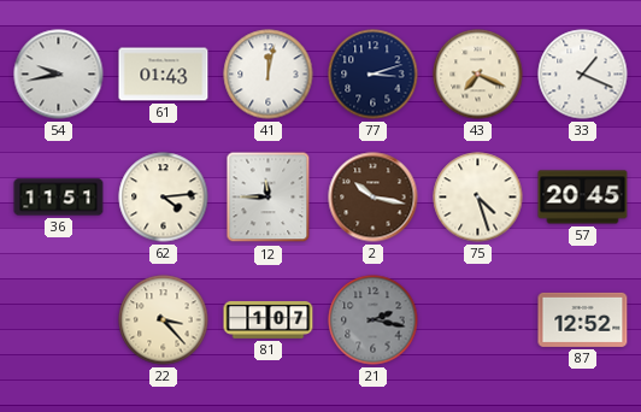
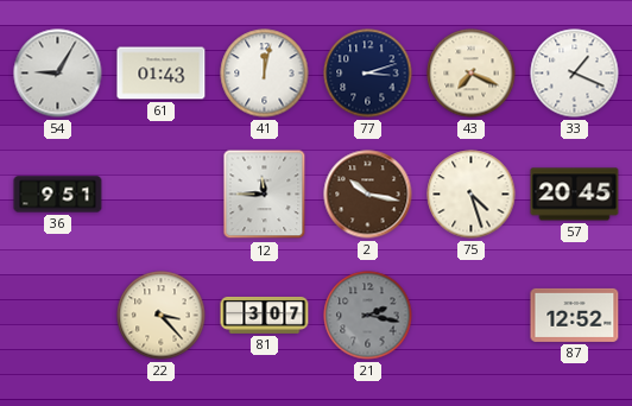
54: 9:43 -> 9:05
36: 11:51 -> 9:51
62: 4:14 -> none
81: 1:07 -> 3:07
